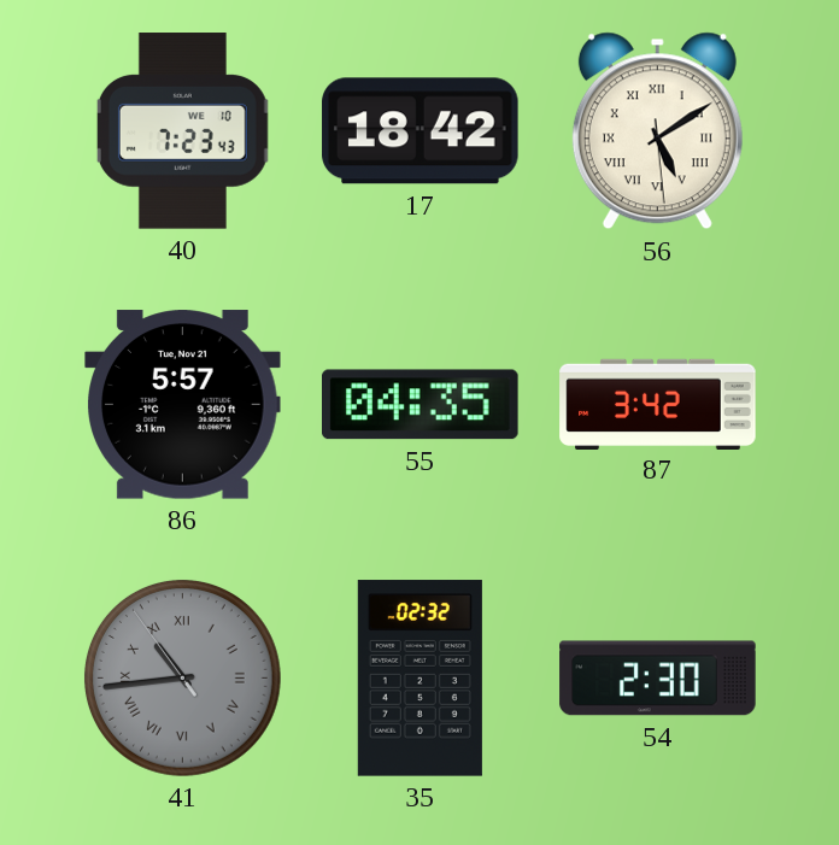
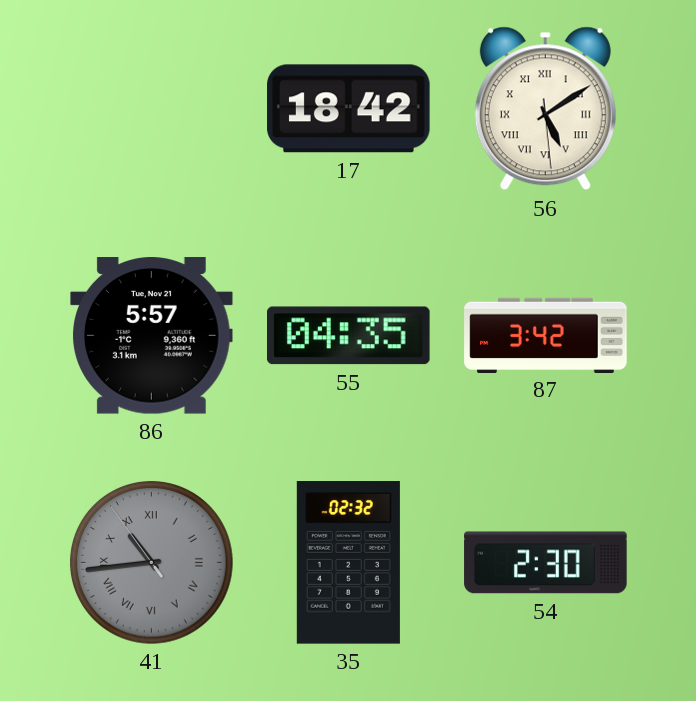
40: 7:23 -> none
